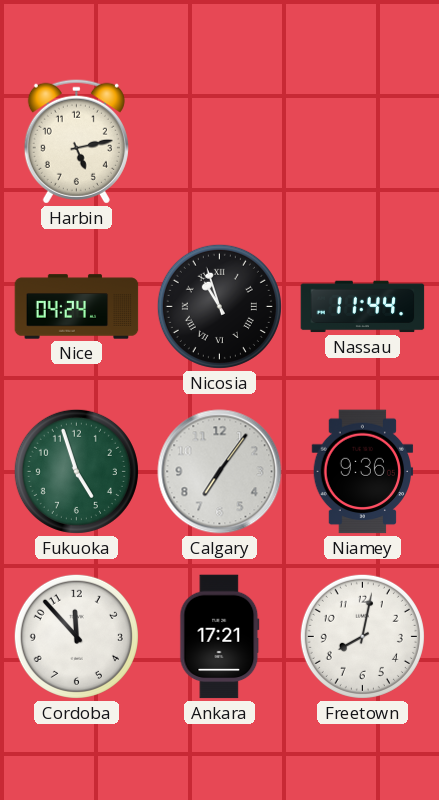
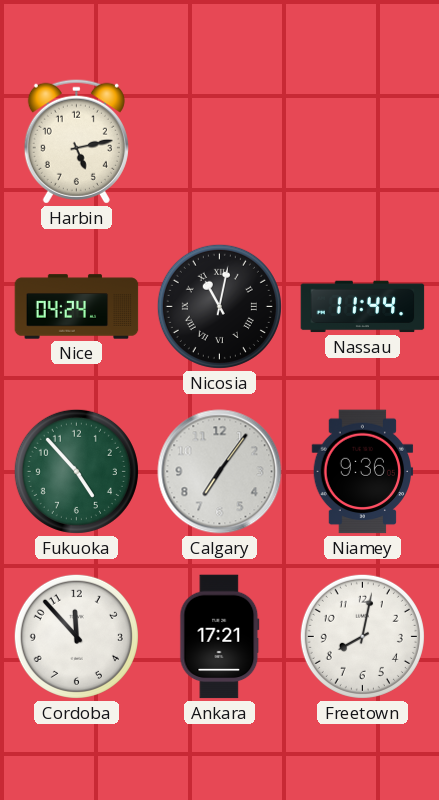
Nicosia: 10:57 -> 11:02
Fukuoka: 4:57 -> 4:53
